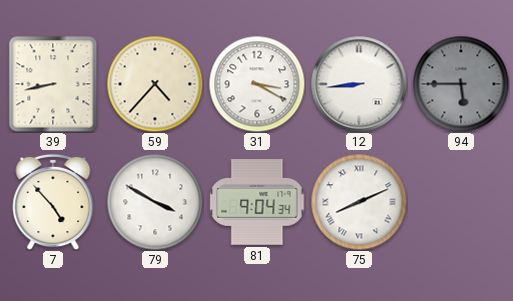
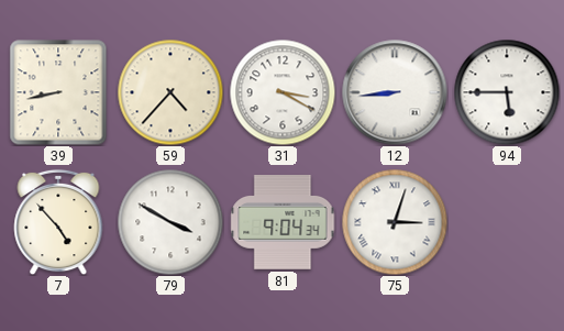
94 dial: grey -> white
75: 8:11 -> 3:03
